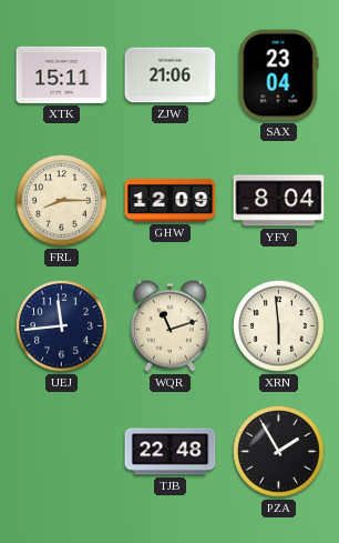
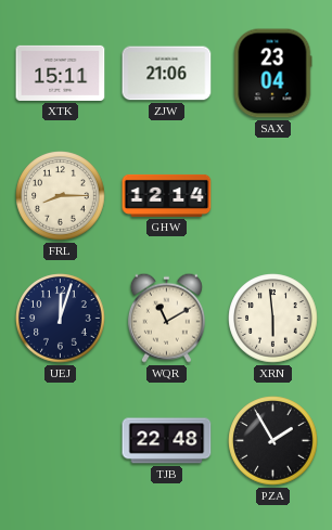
GHW: 12:09 -> 12:14
YFY: 8:04 -> none
UEJ: 11:44 -> 12:03
WQR: 11:12 -> 11:10
